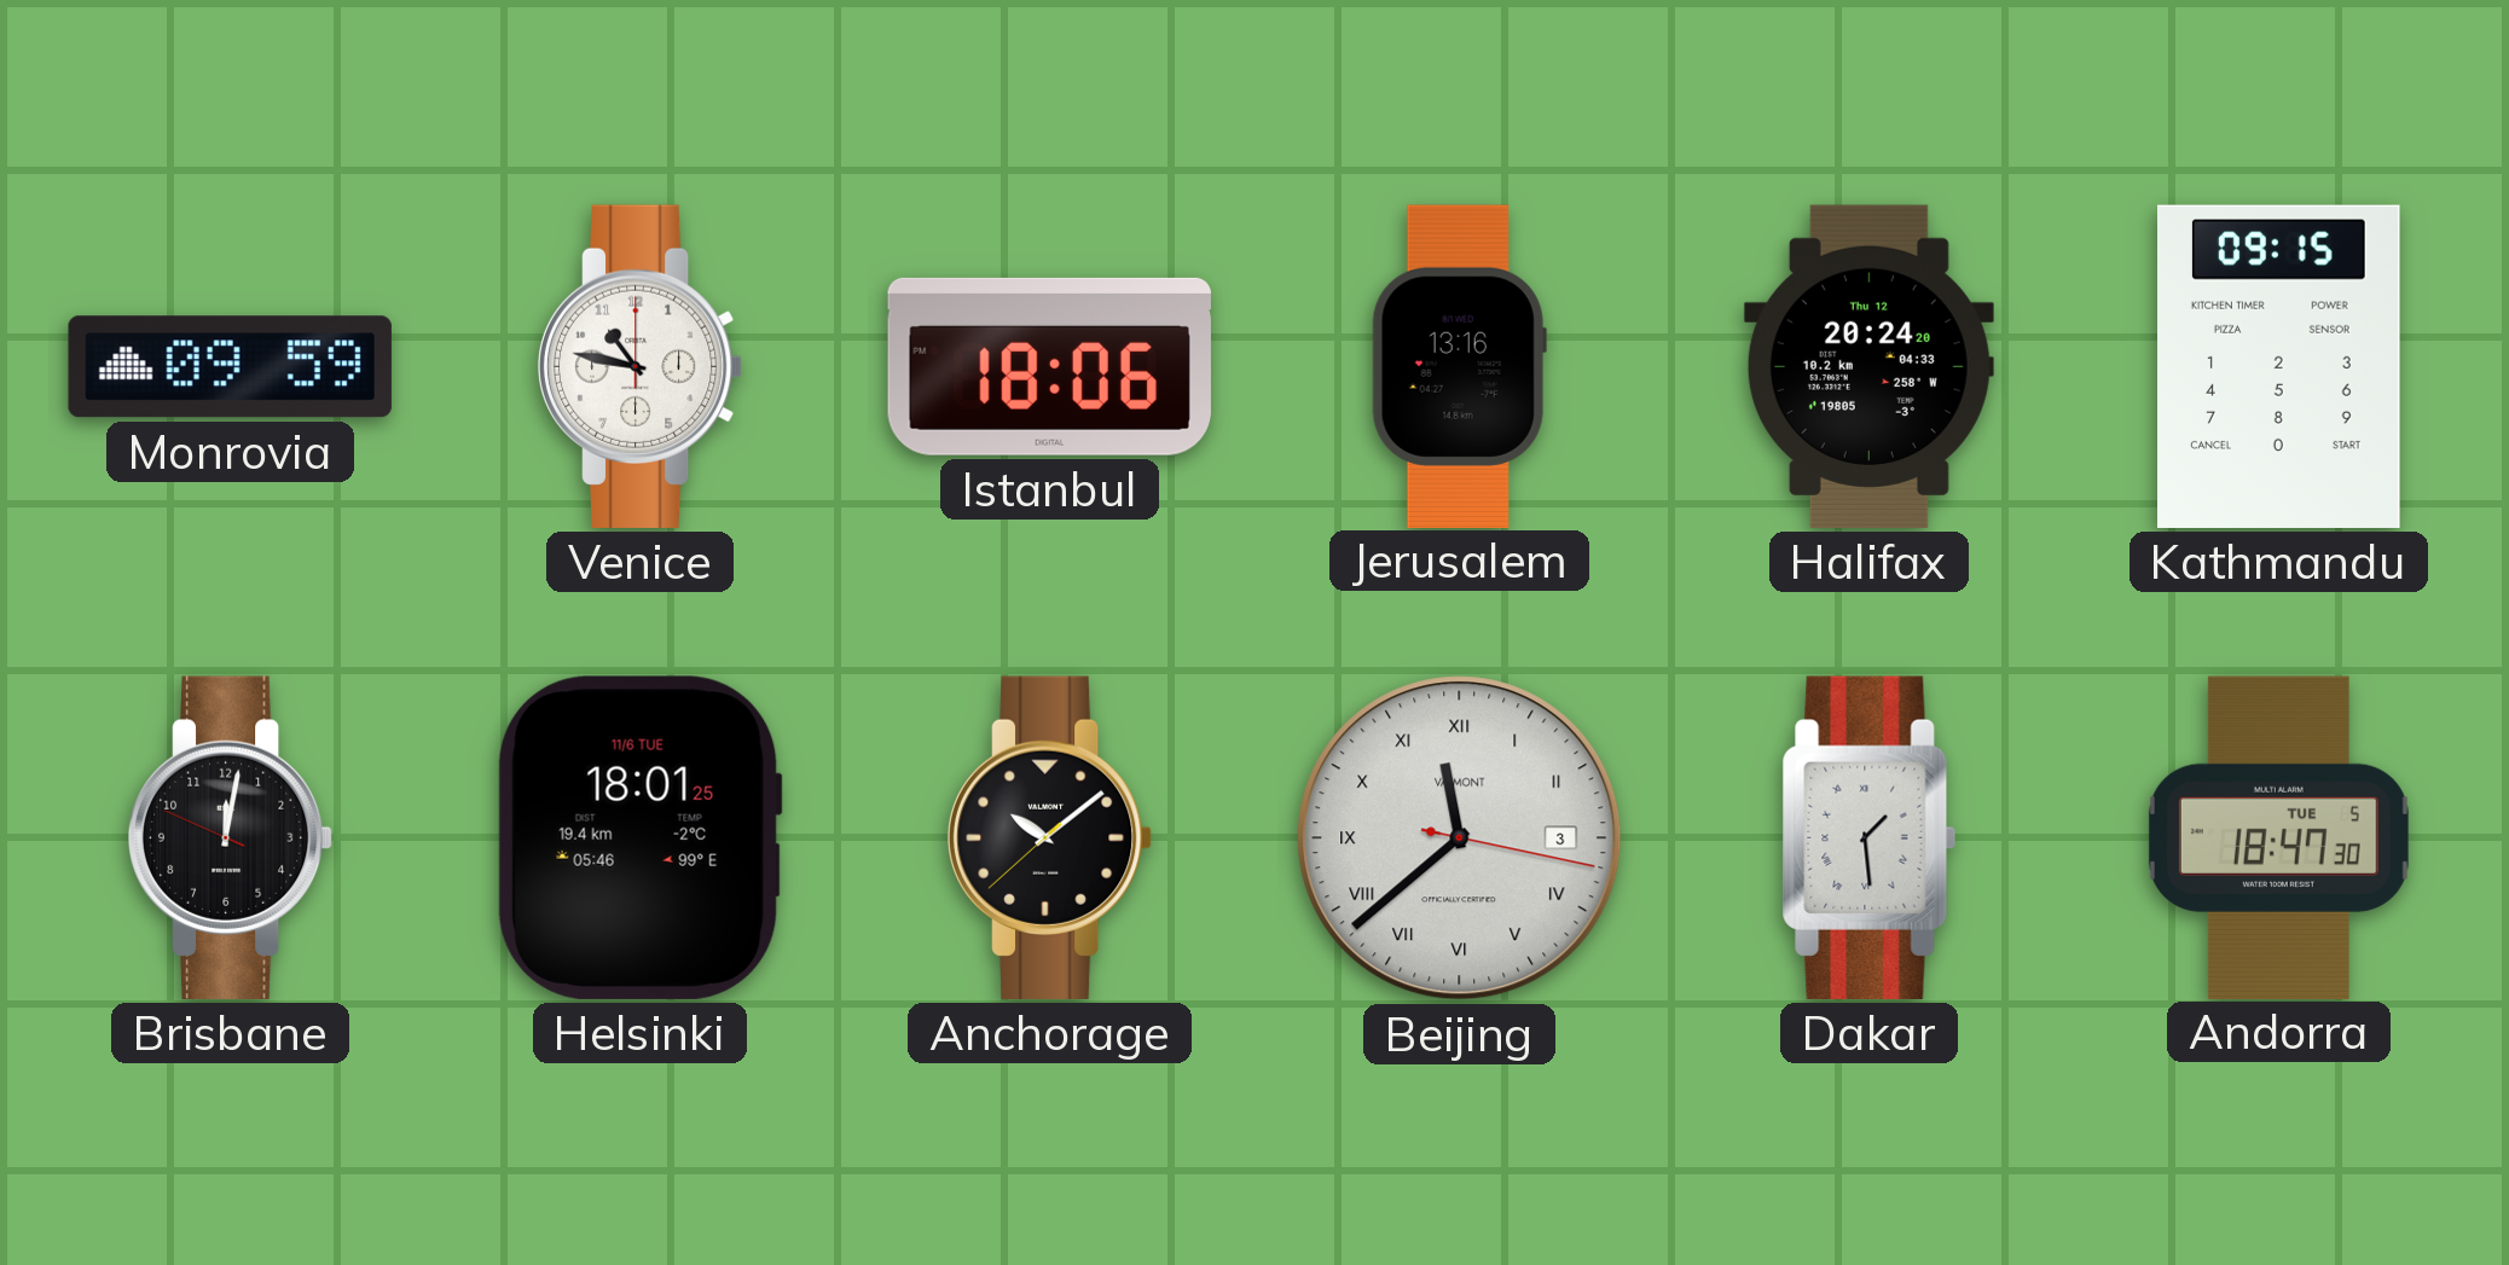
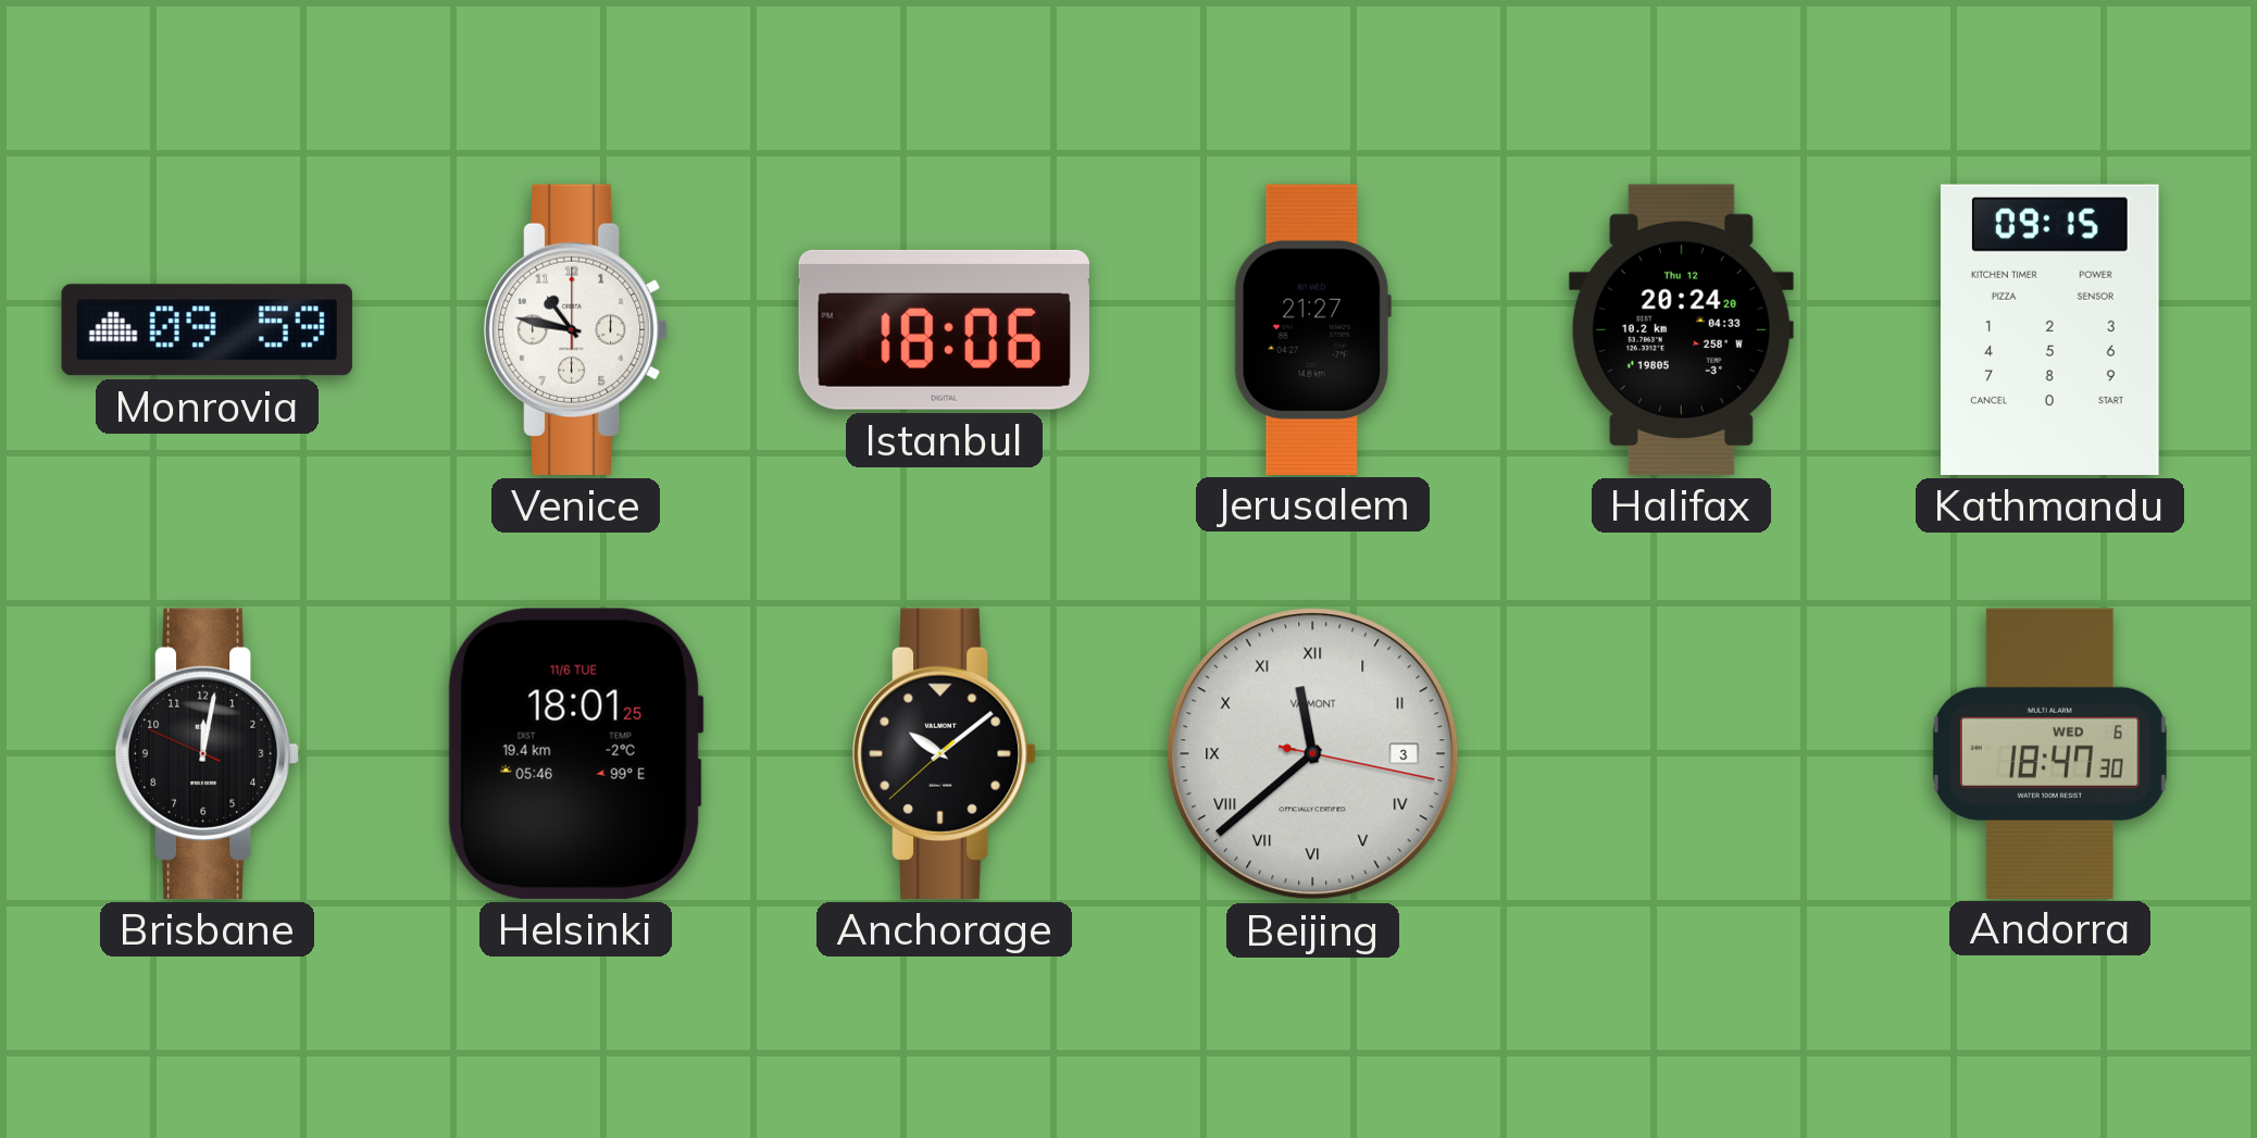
Jerusalem: 13:16 -> 21:27
Dakar: 1:29 -> none
Andorra date: TUE 5 -> WED 6
